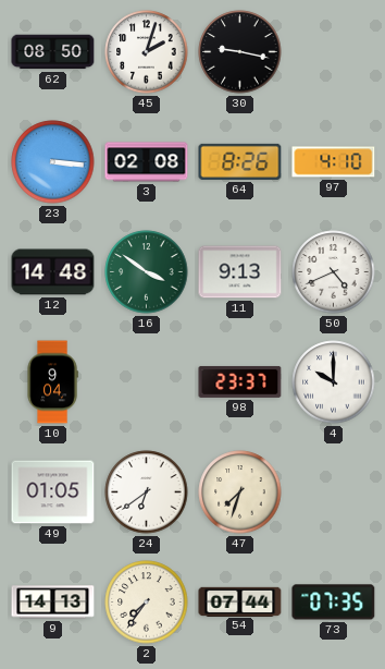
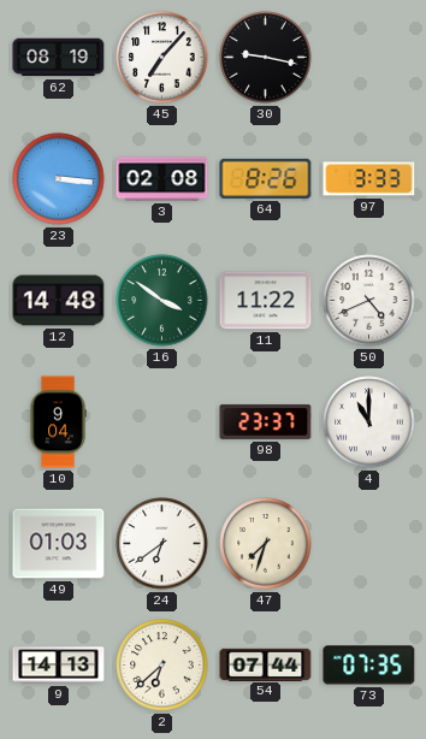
62: 08:50 -> 08:19
45: 2:03 -> 7:07
97: 4:10 -> 3:33
11: 9:13 -> 11:22
4: 10:00 -> 11:00
49: 01:05 -> 01:03
2: 7:36 -> 6:38
